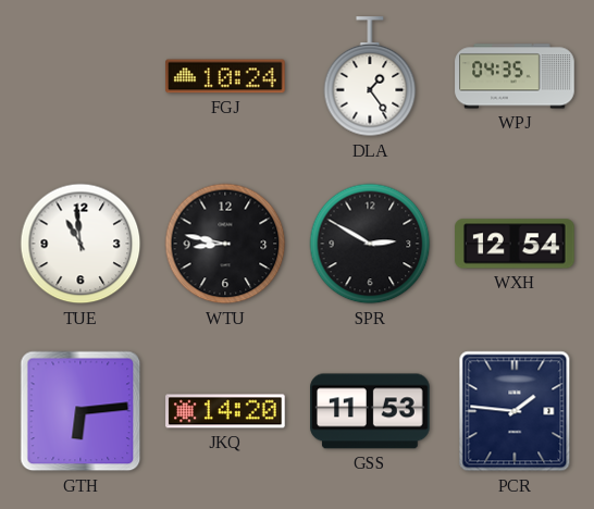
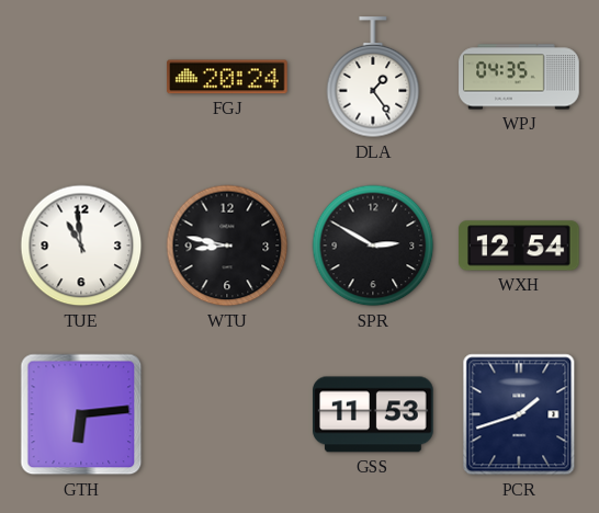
FGJ: 10:24 -> 20:24
JKQ: 14:20 -> none
PCR: 1:46 -> 1:42
